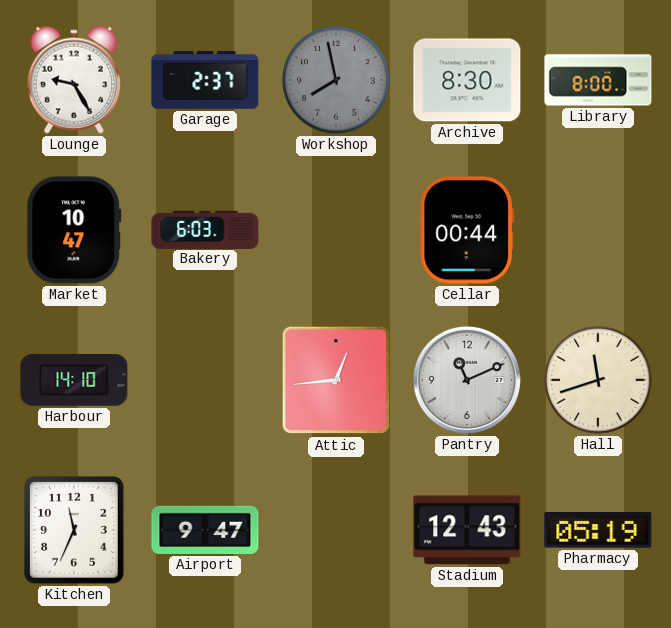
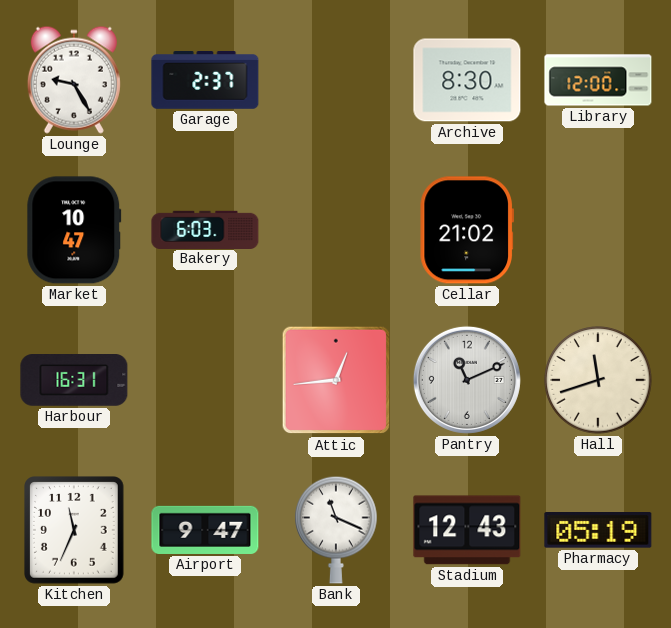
Workshop: 7:58 -> none
Library: 8:00 -> 12:00
Cellar: 00:44 -> 21:02
Harbour: 14:10 -> 16:31
Bank: none -> 11:19
